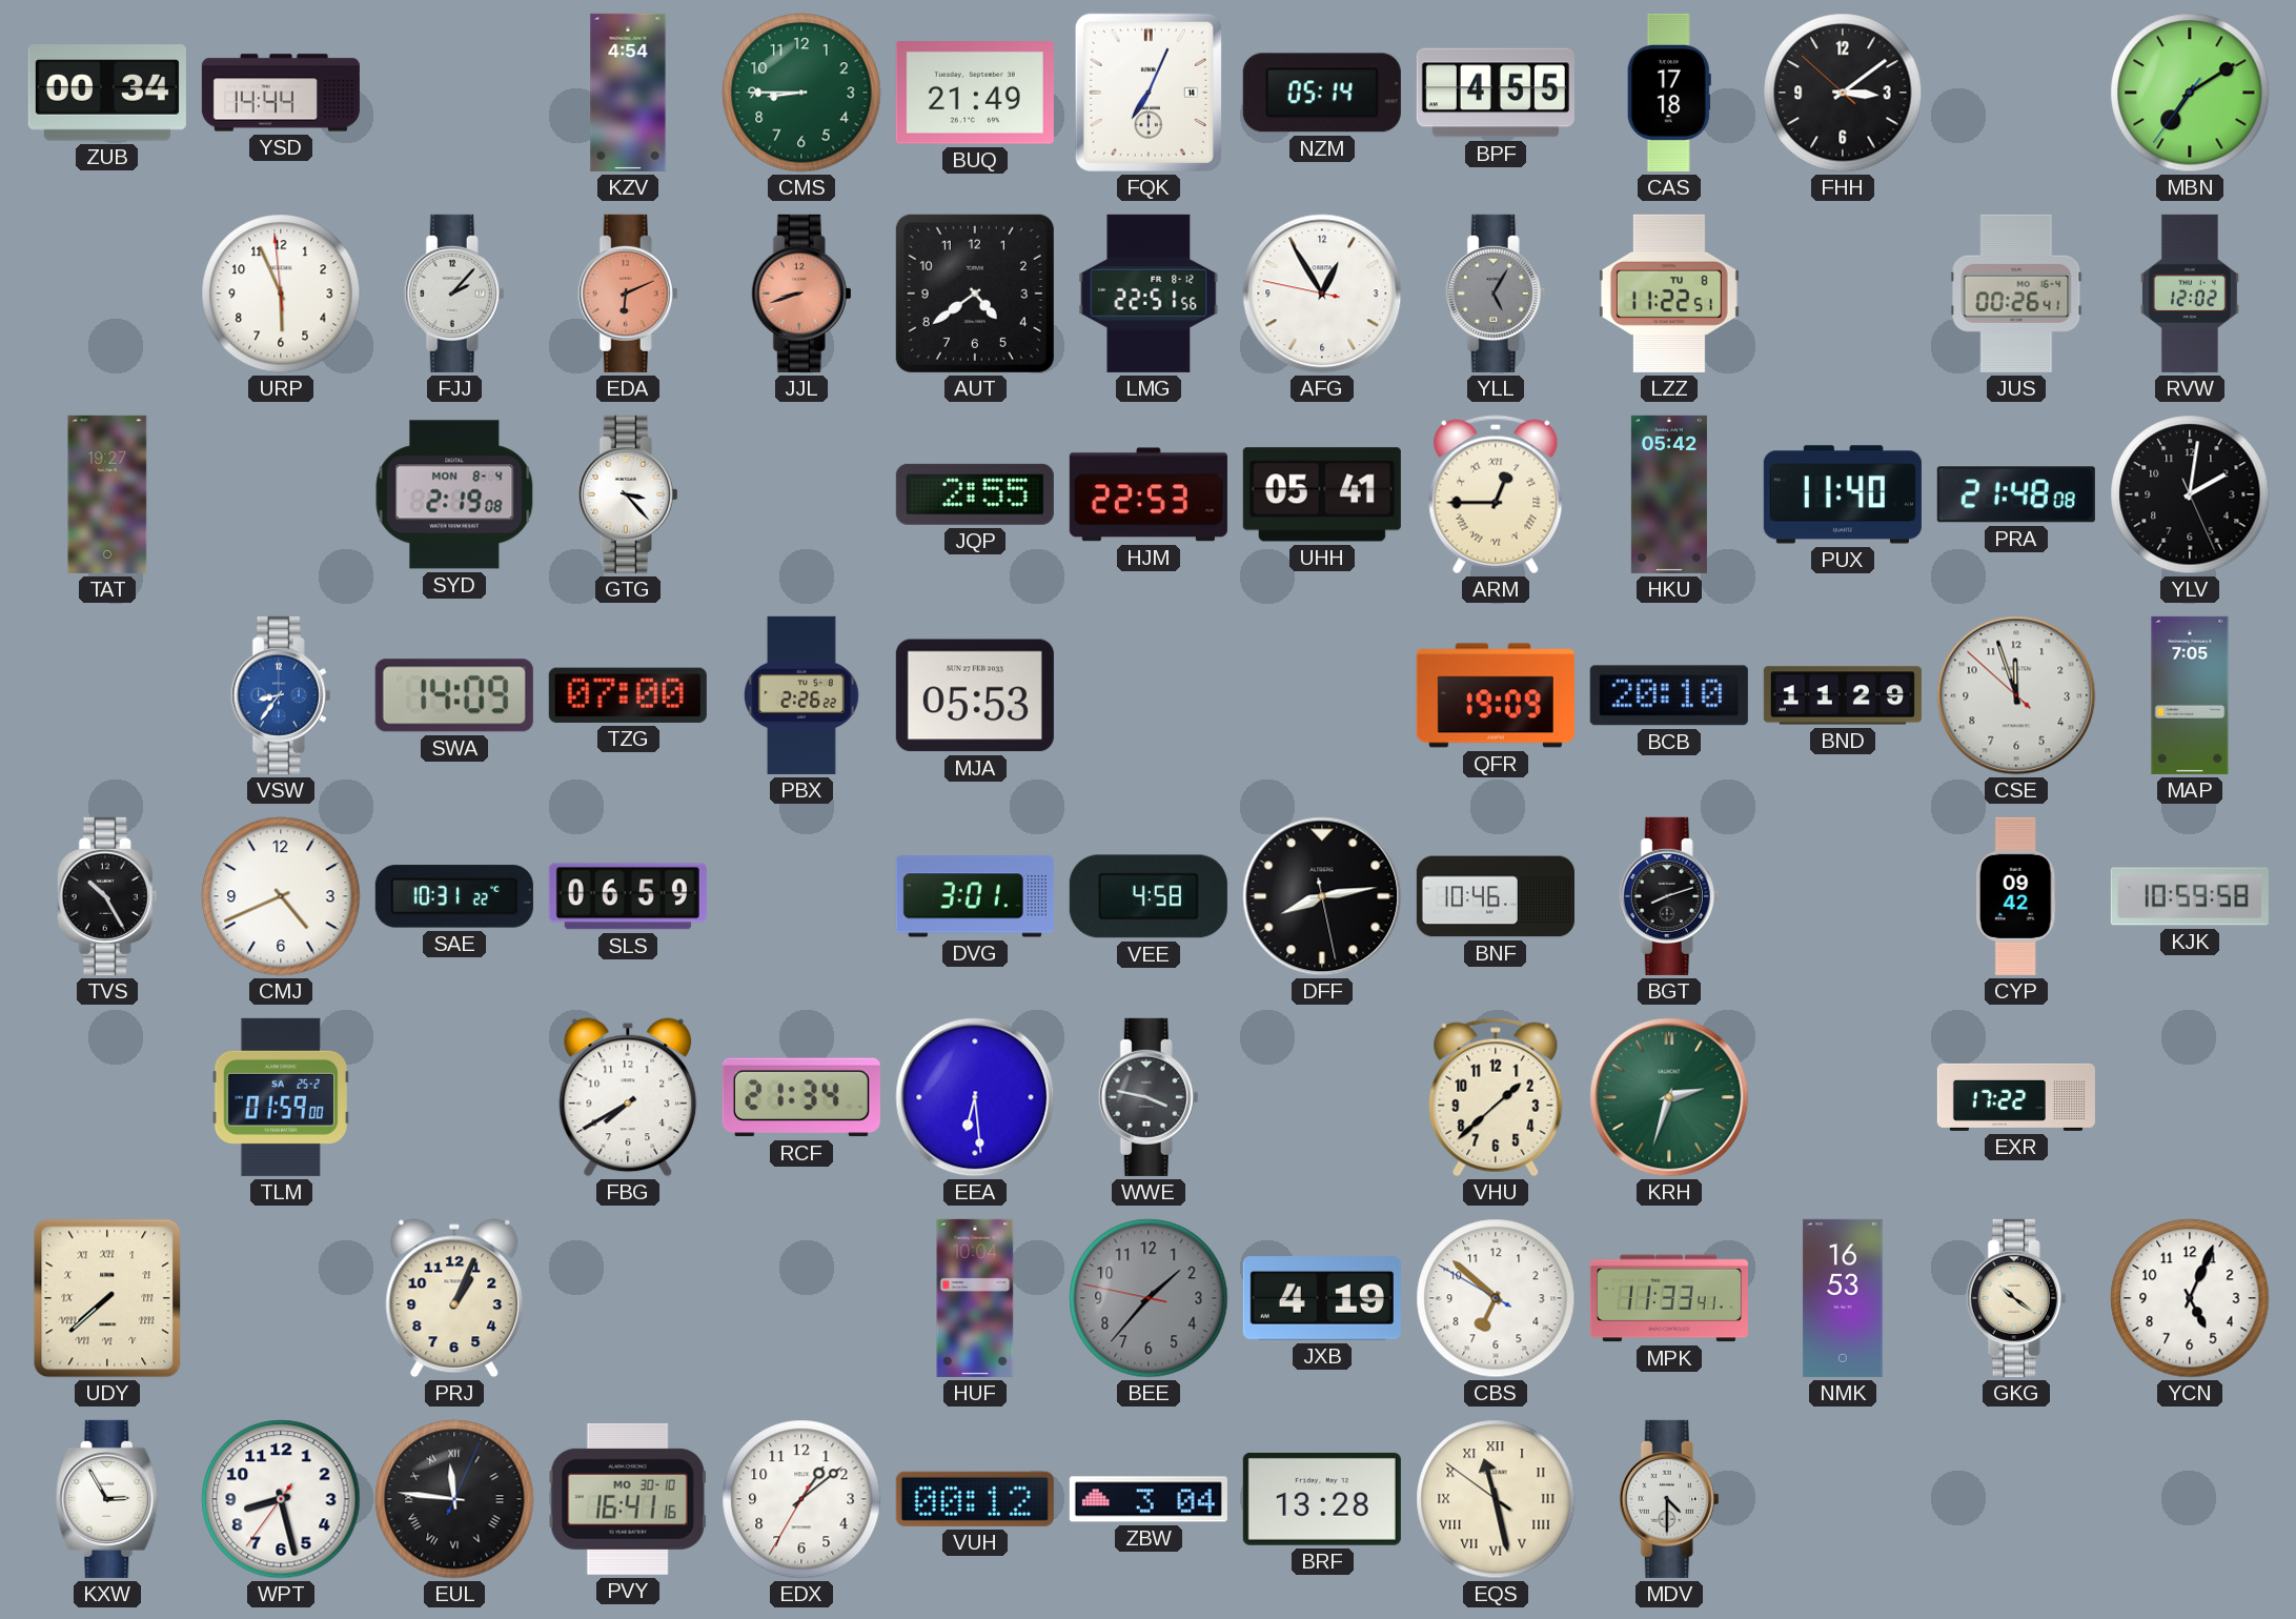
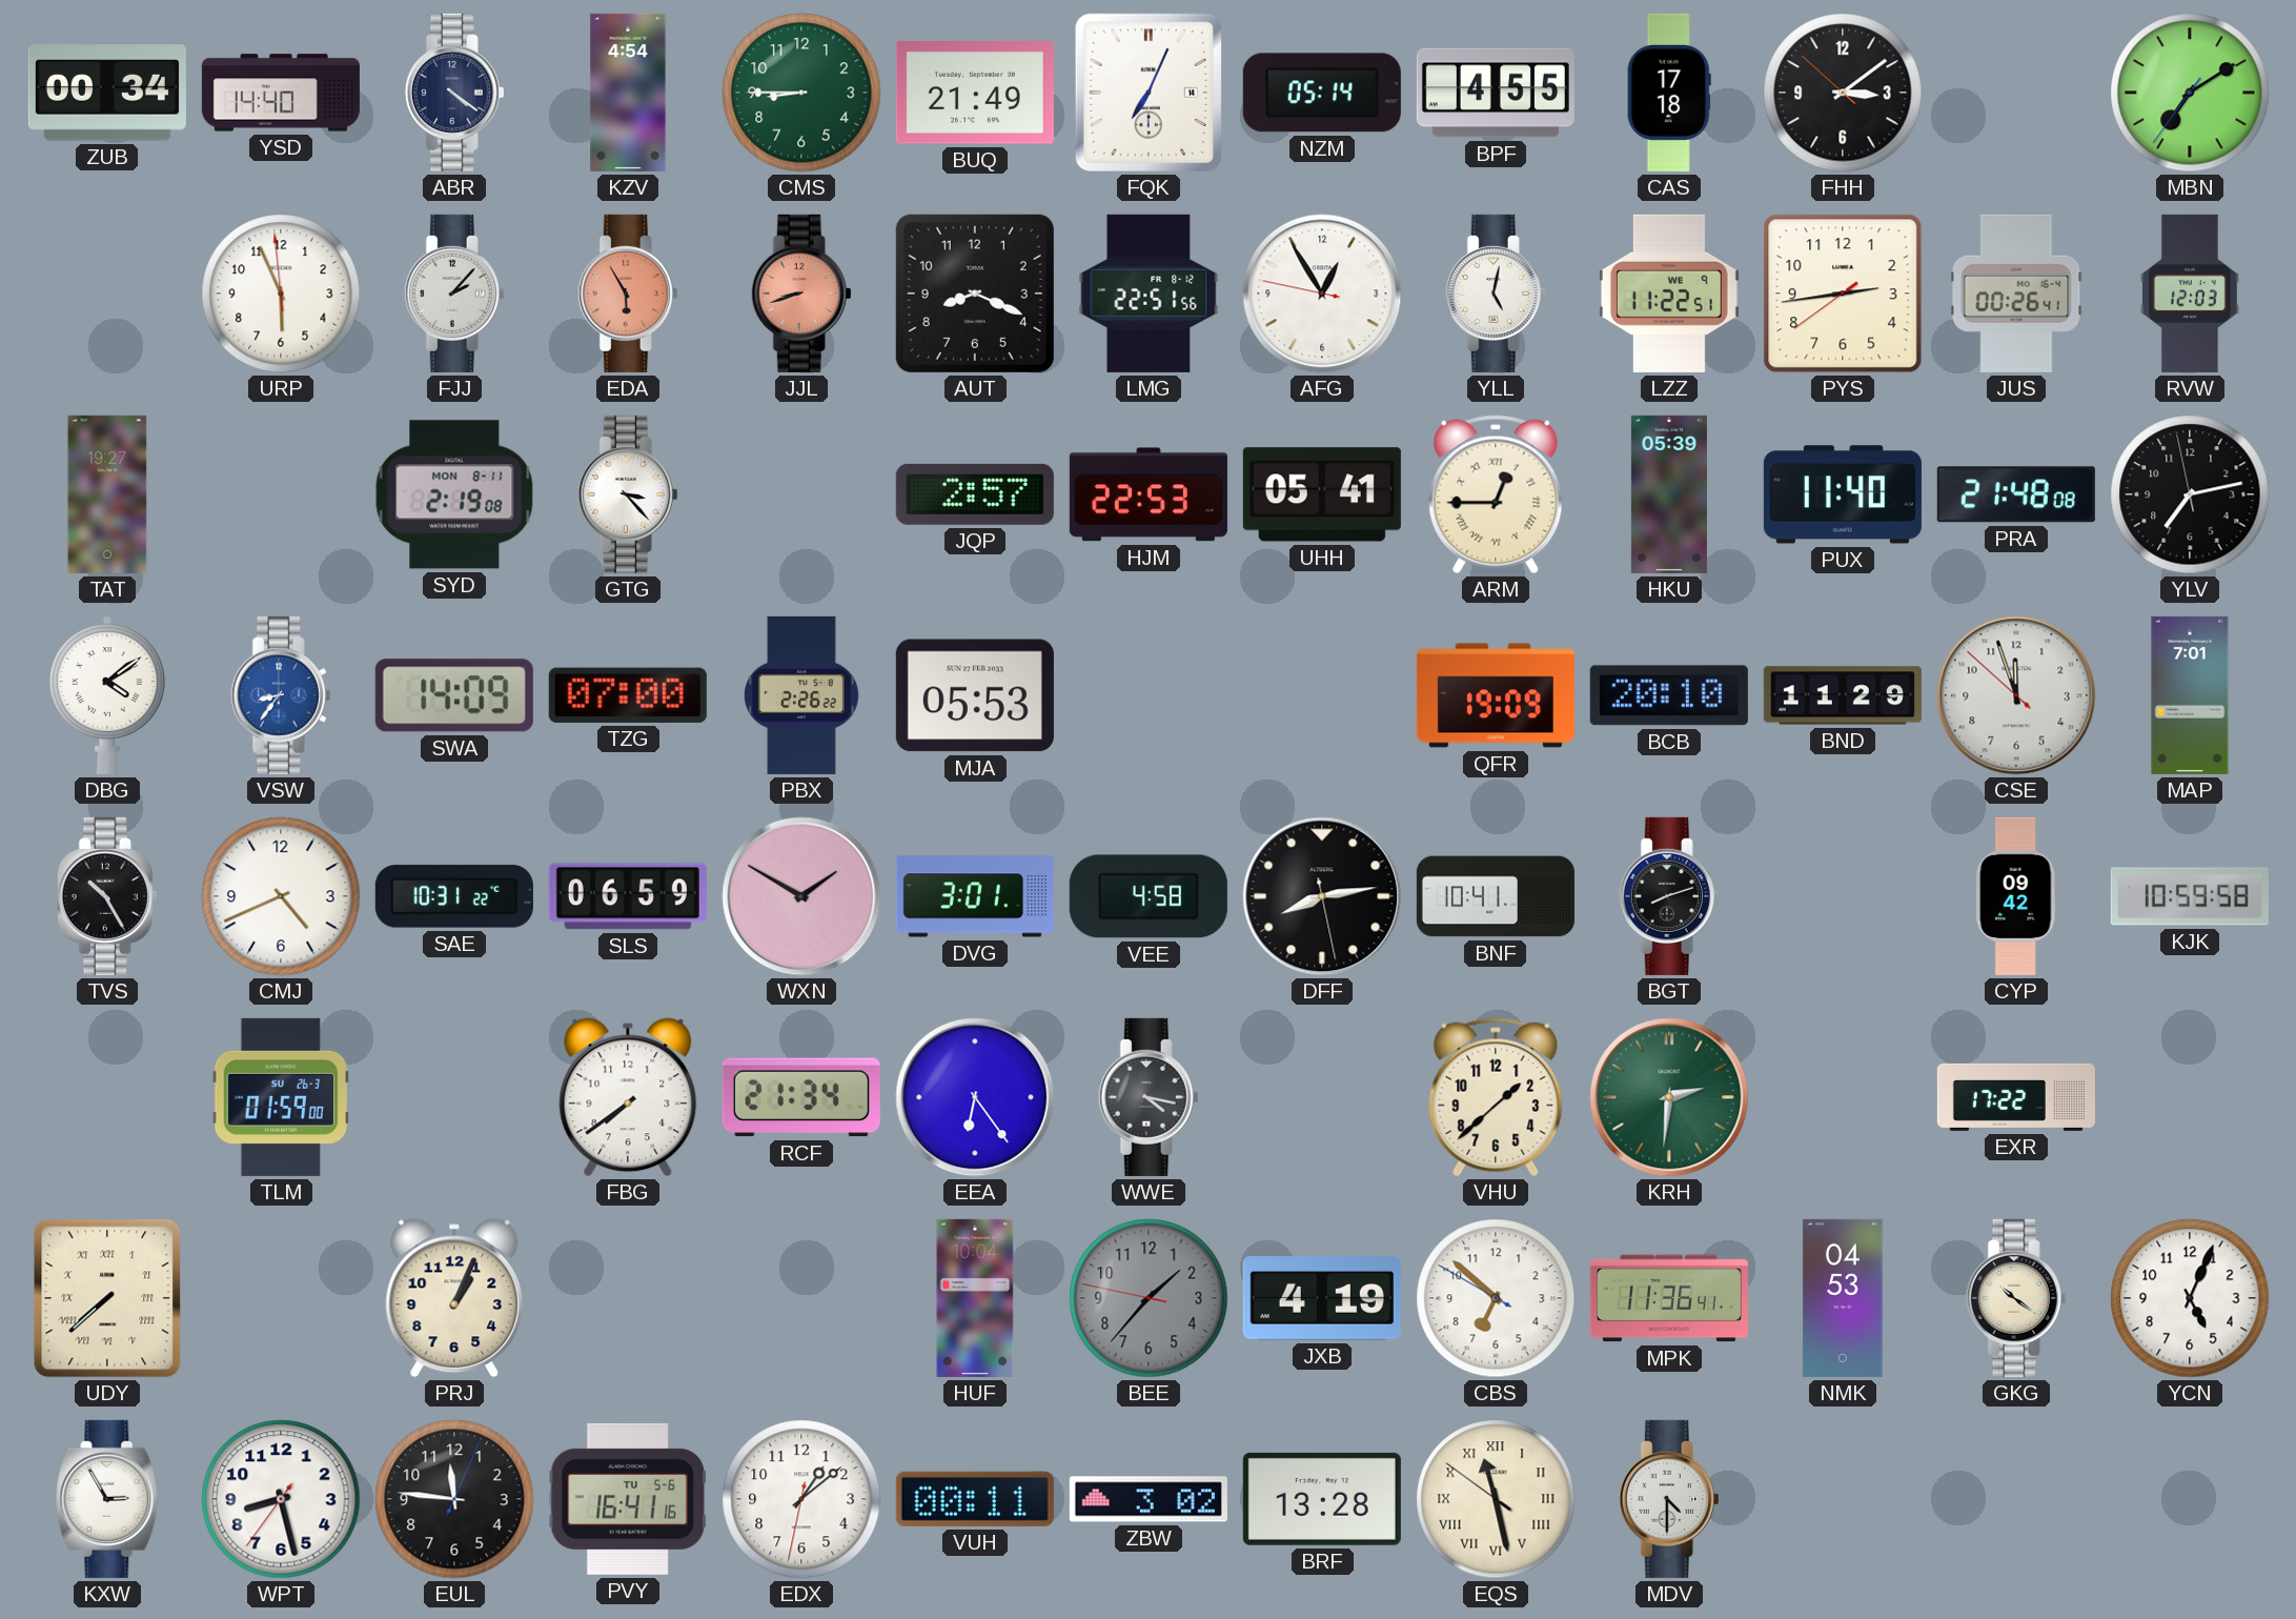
YSD: 14:44 -> 14:40
ABR: none -> 4:21
EDA: 6:11 -> 5:55
AUT: 4:39 -> 8:19
YLL: 5:05 -> 5:02
YLL dial: grey -> white
LZZ date: TU 8 -> WE 9
PYS: none -> 2:43
RVW: 12:02 -> 12:03
SYD date: MON 8-4 -> MON 8-11
JQP: 2:55 -> 2:57
HKU: 05:42 -> 05:39
YLV: 2:01 -> 7:12
DBG: none -> 4:09
MAP: 7:05 -> 7:01
WXN: none -> 1:50
BNF: 10:46 -> 10:41
TLM date: SA 25-2 -> SU 26-3
FBG: 7:40 -> 7:39
EEA: 6:29 -> 6:24
WWE: 3:47 -> 4:17
KRH: 2:33 -> 2:31
MPK: 11:33 -> 11:36
NMK: 16:53 -> 04:53
EUL numerals: Roman -> Arabic
PVY date: MO 30-10 -> TU 5-6
EDX: 1:08:35 -> 1:08:32
VUH: 00:12 -> 00:11
ZBW: 3:04 -> 3:02
